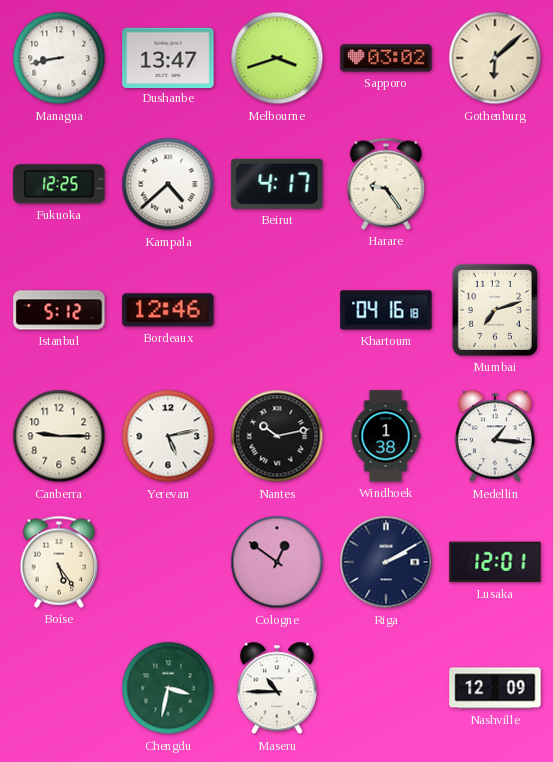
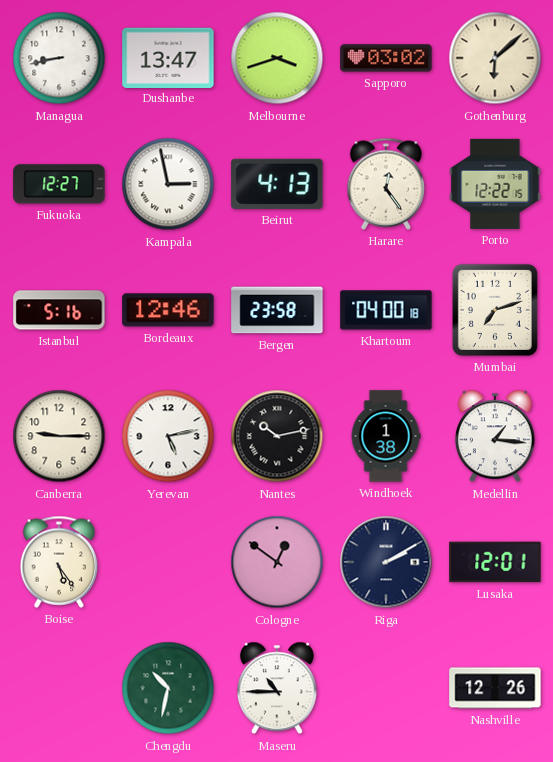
Fukuoka: 12:25 -> 12:27
Kampala: 4:38 -> 2:58
Beirut: 4:17 -> 4:13
Harare: 9:24 -> 12:24
Porto: none -> 12:22
Istanbul: 5:12 -> 5:16
Bergen: none -> 23:58
Khartoum: 04:16 -> 04:00
Chengdu: 3:32 -> 10:32
Nashville: 12:09 -> 12:26
